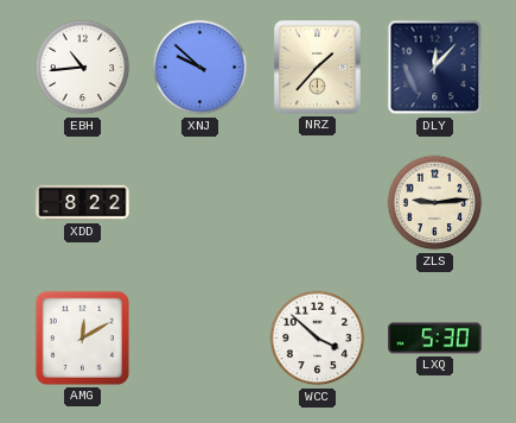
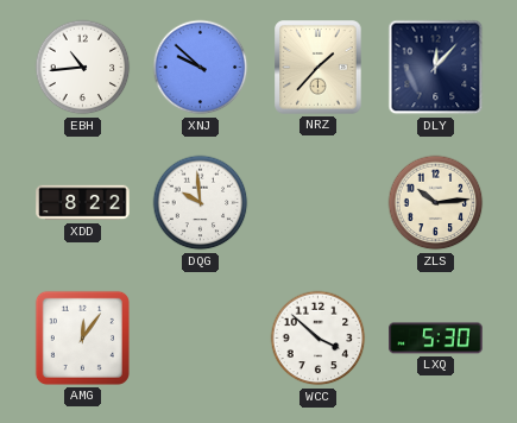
DQG: none -> 9:59
ZLS: 9:14 -> 10:14
AMG: 12:10 -> 12:06
